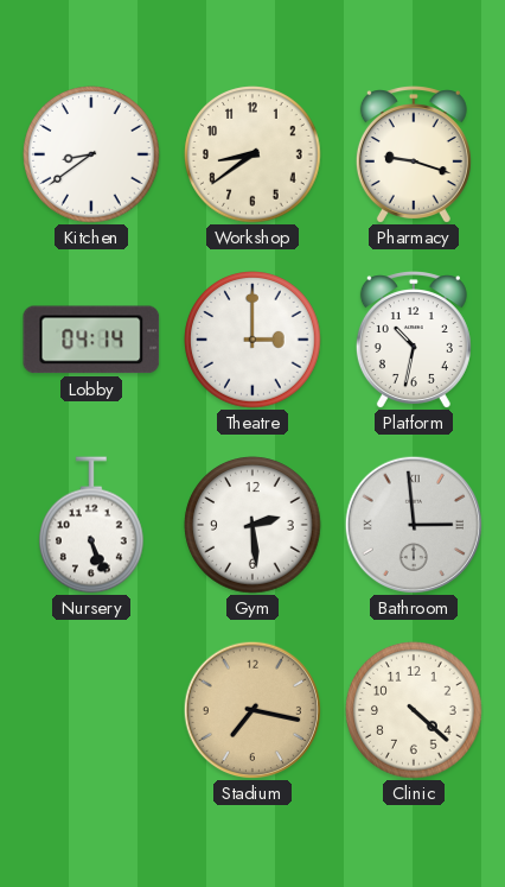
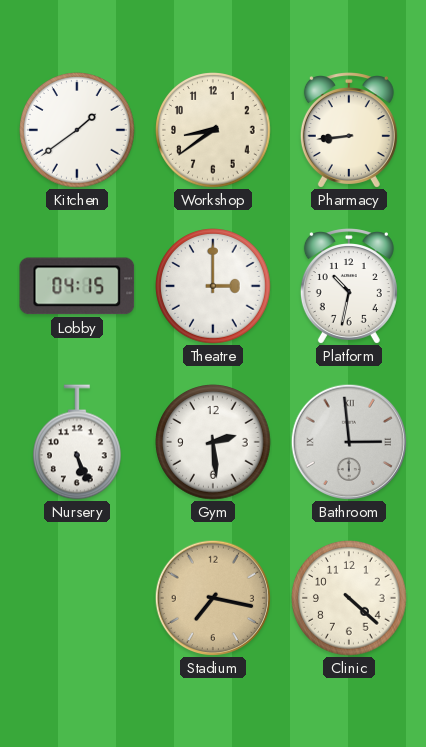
Kitchen: 8:39 -> 1:39
Pharmacy: 9:18 -> 8:44
Lobby: 04:14 -> 04:15
